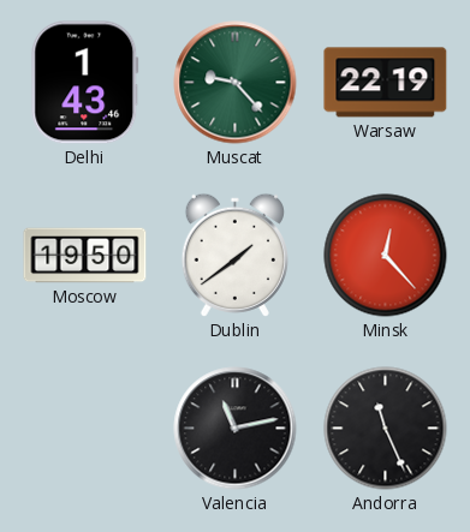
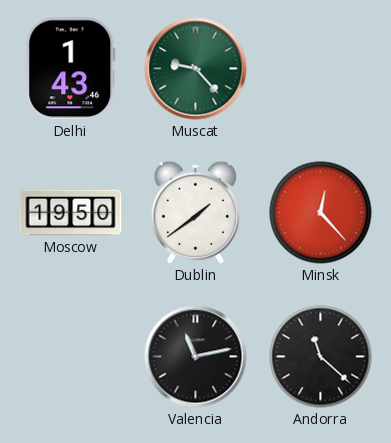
Warsaw: 22:19 -> none
Andorra: 11:26 -> 11:22
